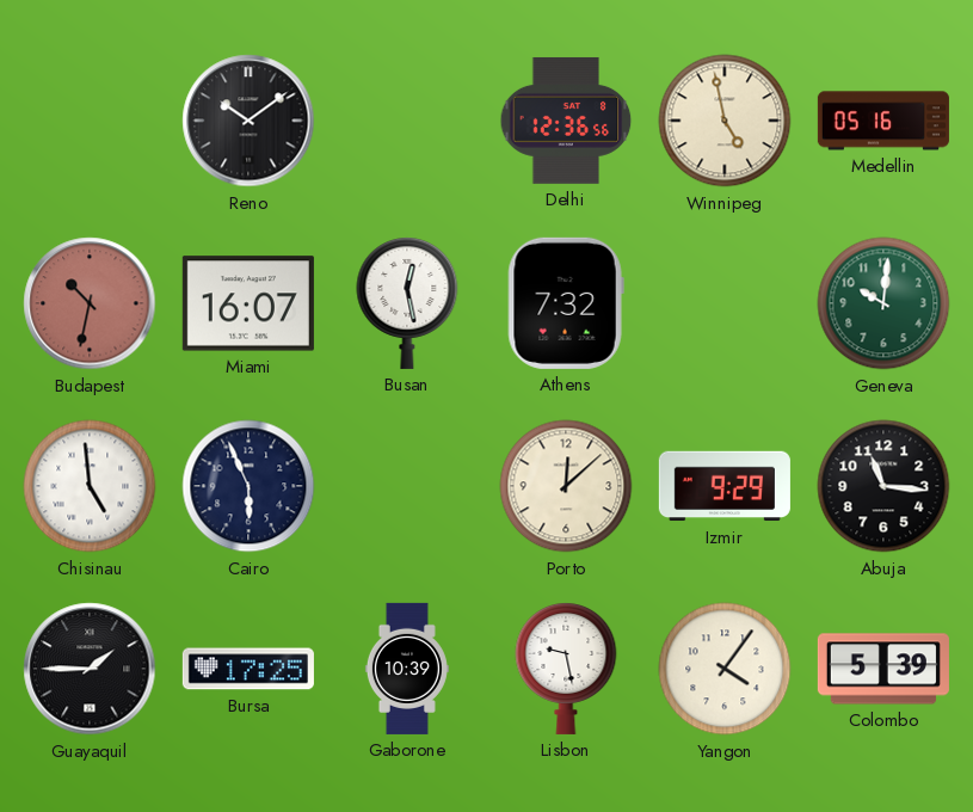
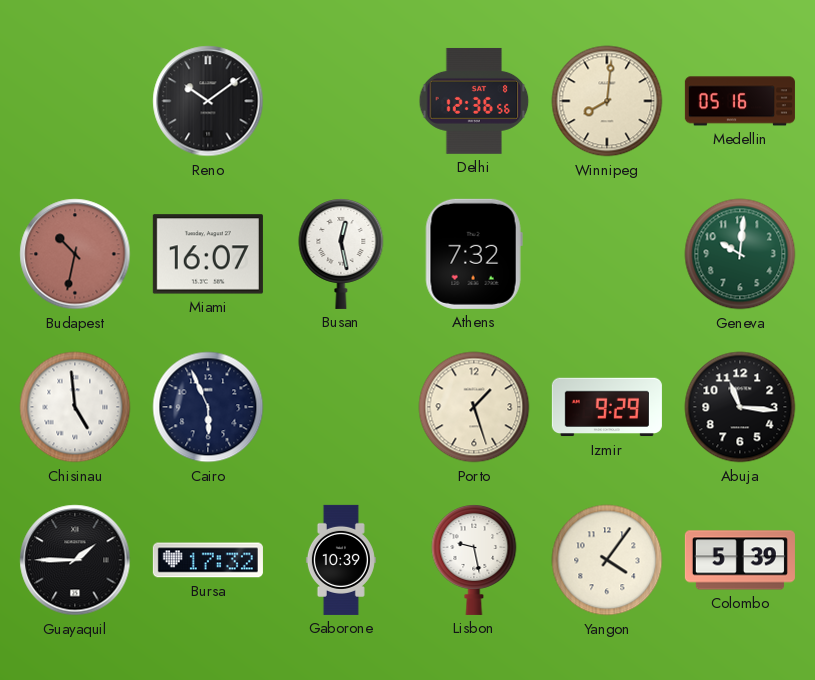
Winnipeg: 4:58 -> 8:01
Porto: 12:08 -> 1:27
Bursa: 17:25 -> 17:32
